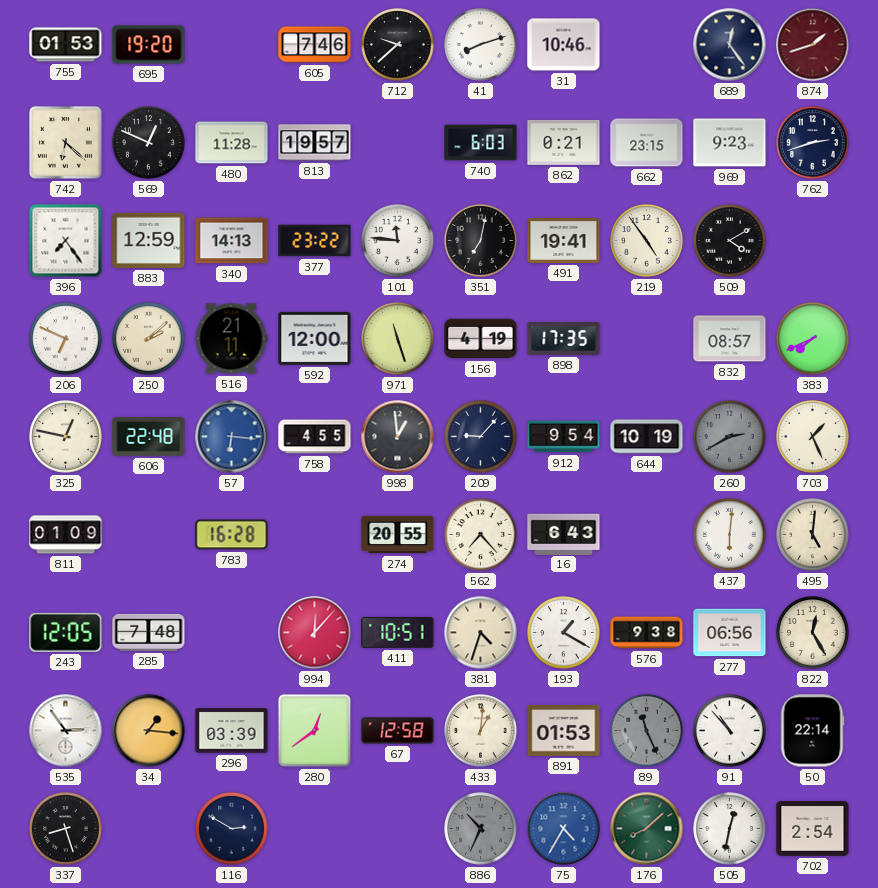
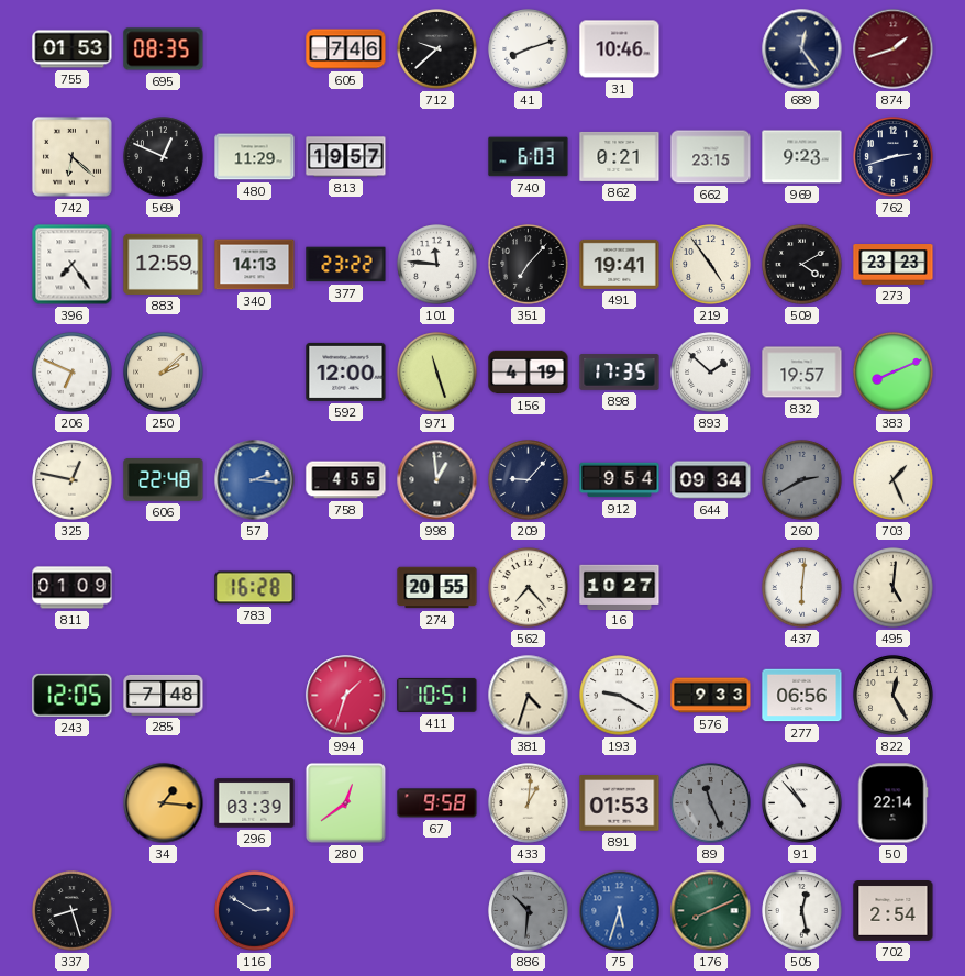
695: 19:20 -> 08:35
480: 11:28 -> 11:29
351: 7:02 -> 7:07
273: none -> 23:23
516: 21:11 -> none
893: none -> 1:52
832: 08:57 -> 19:57
383: 7:41 -> 8:11
57: 6:16 -> 2:16
644: 10:19 -> 09:34
16: 6:43 -> 10:27
994: 12:07 -> 1:33
193: 1:20 -> 9:20
576: 9:38 -> 9:33
535: 2:54 -> none
67: 12:58 -> 9:58
886: 10:34 -> 10:31
75: 4:35 -> 5:33
176: 8:08 -> 8:11
505: 12:32 -> 12:28
